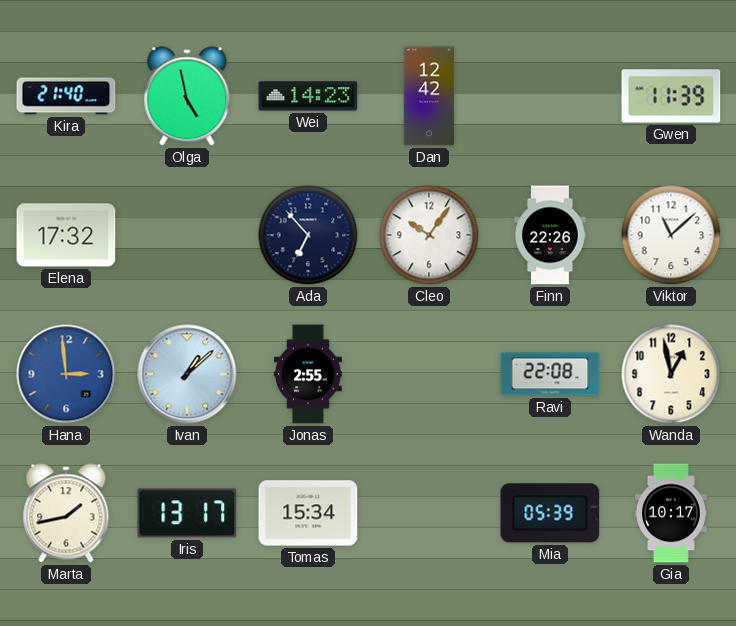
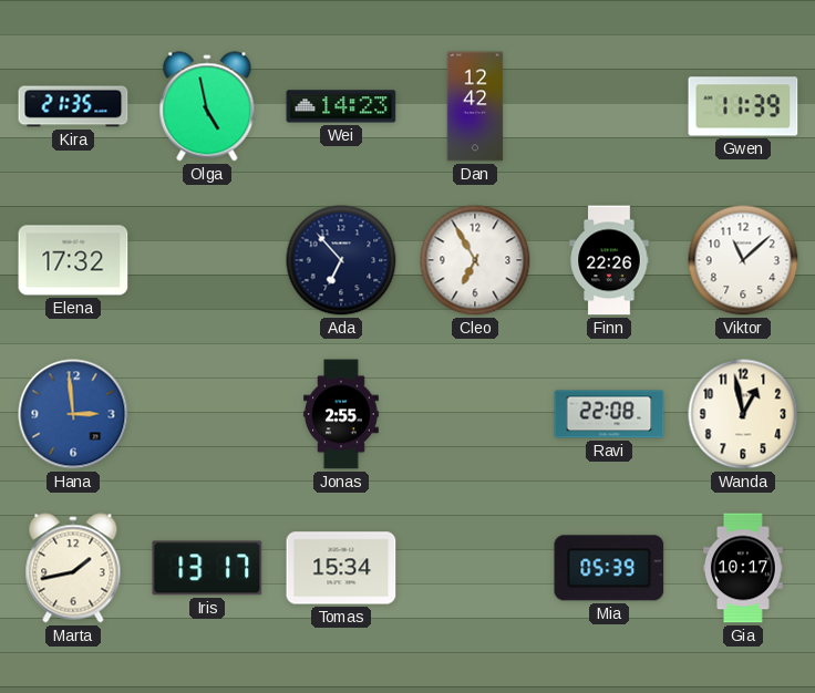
Kira: 21:40 -> 21:35
Cleo: 10:06 -> 6:55
Ivan: 1:08 -> none
